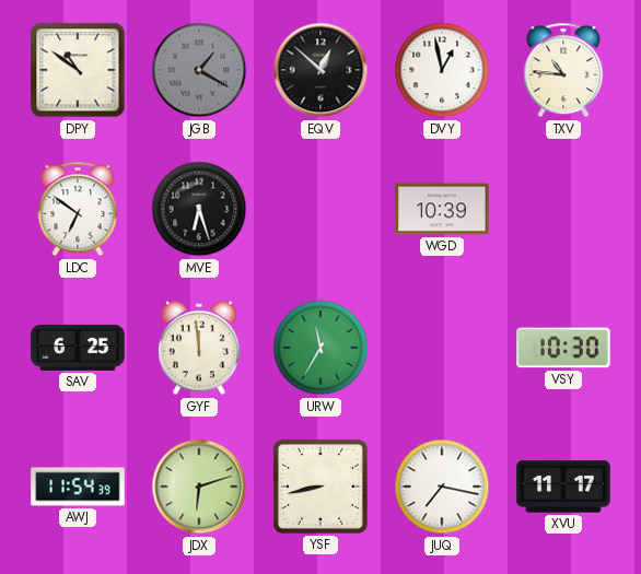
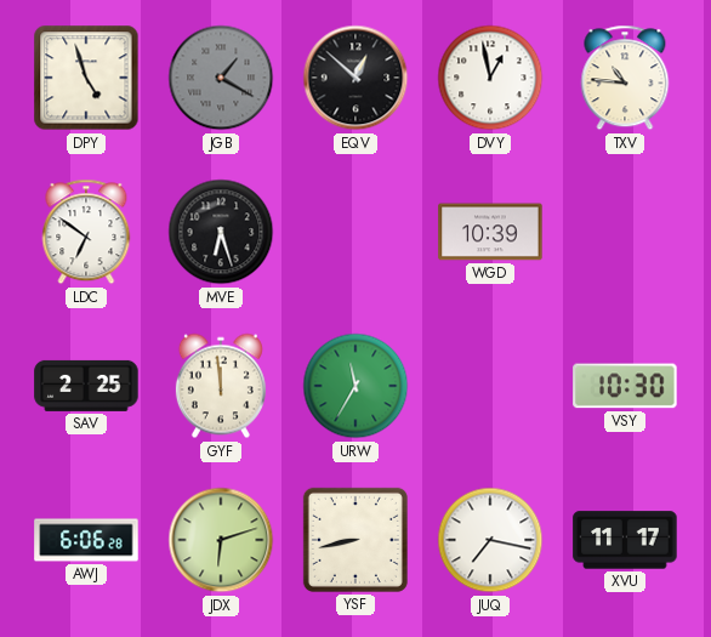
DPY: 10:51 -> 4:57
SAV: 6:25 -> 2:25
AWJ: 11:54 -> 6:06
